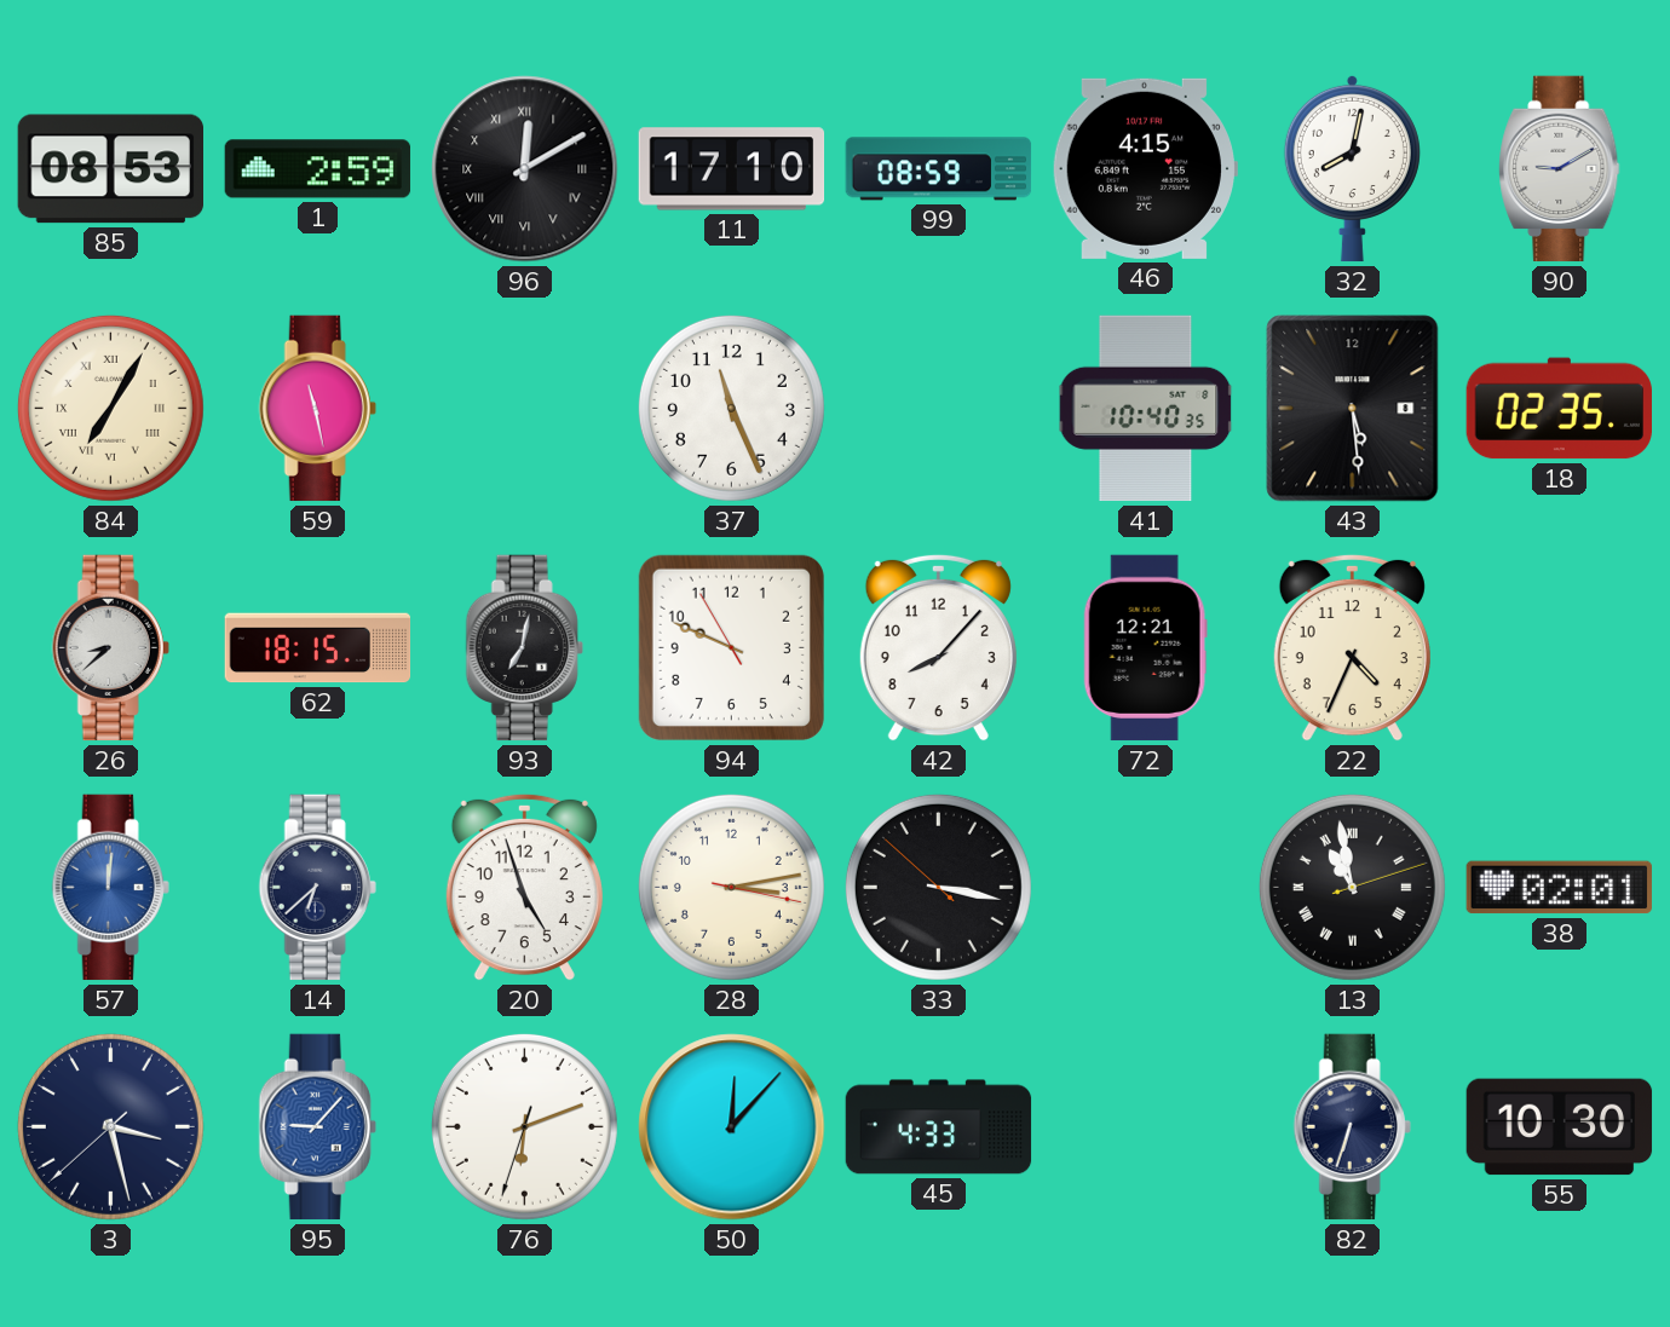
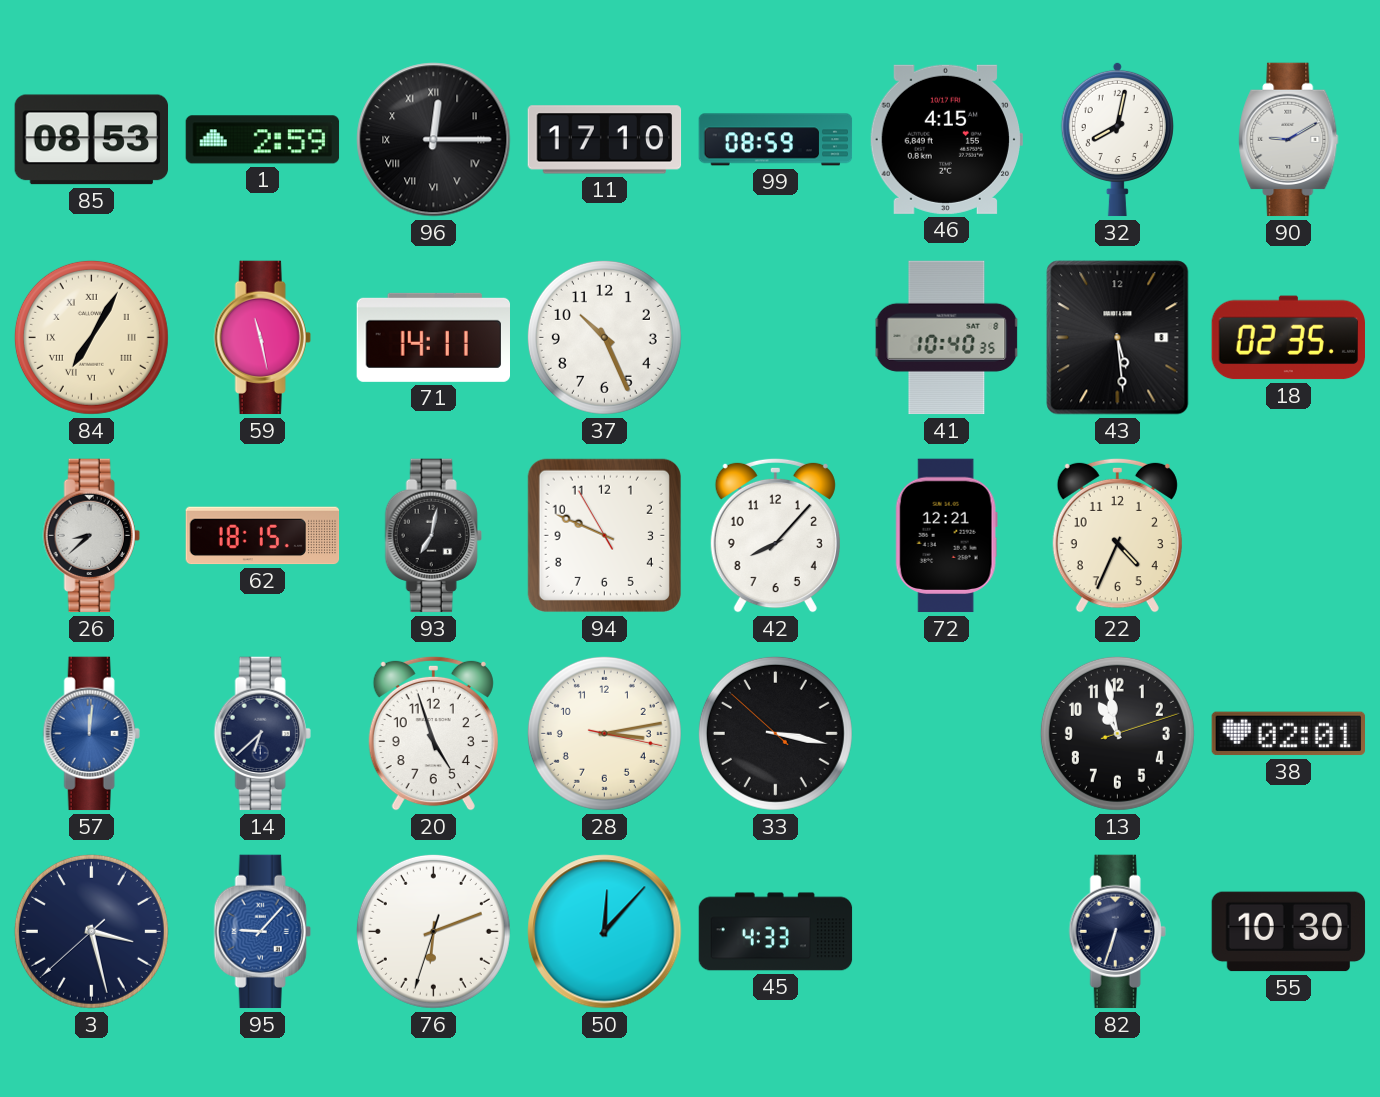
96: 12:10 -> 12:15
71: none -> 14:11
37: 11:26 -> 10:26
13 numerals: Roman -> Arabic
